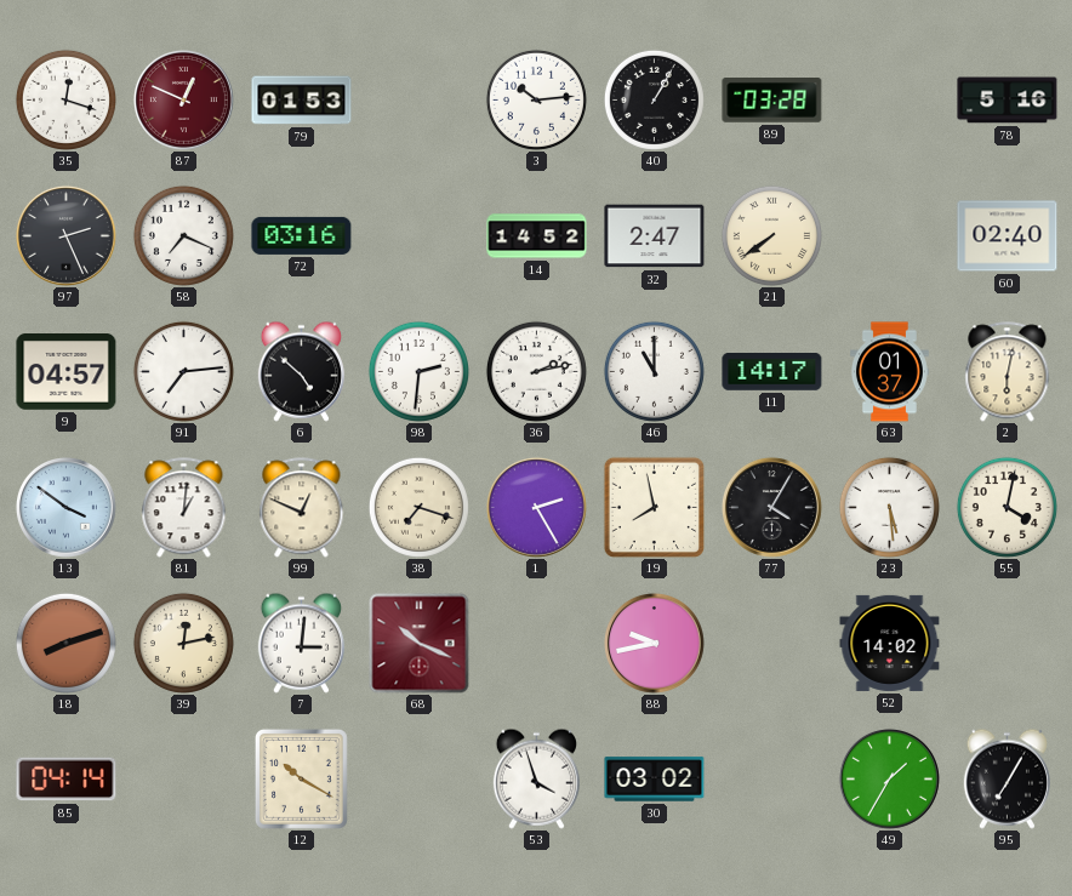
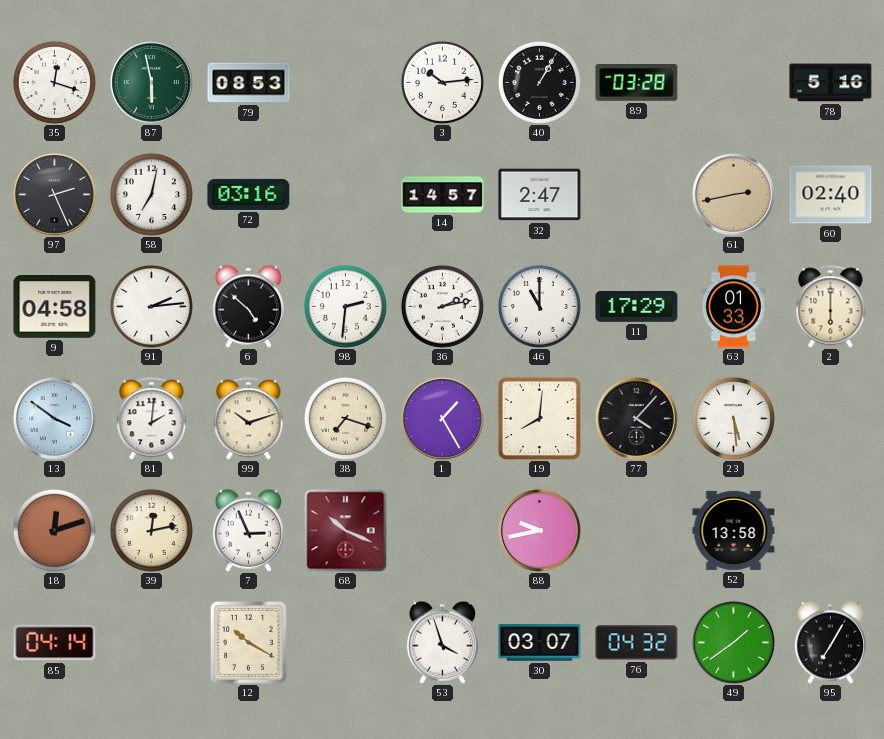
87: 12:49 -> 5:58
87 dial: burgundy -> green
79: 01:53 -> 08:53
58: 7:19 -> 7:02
14: 14:52 -> 14:57
21: 7:39 -> none
61: none -> 2:43
9: 04:57 -> 04:58
91: 7:14 -> 2:14
11: 14:17 -> 17:29
63: 01:37 -> 01:33
2: 6:02 -> 6:00
81: 1:01 -> 2:01
99: 12:49 -> 10:12
1: 2:25 -> 1:25
19: 7:58 -> 8:01
77: 4:05 -> 4:07
55: 4:02 -> none
18: 8:12 -> 12:12
7: 3:01 -> 2:56
52: 14:02 -> 13:58
30: 03:02 -> 03:07
76: none -> 04:32
49: 1:35 -> 1:39
